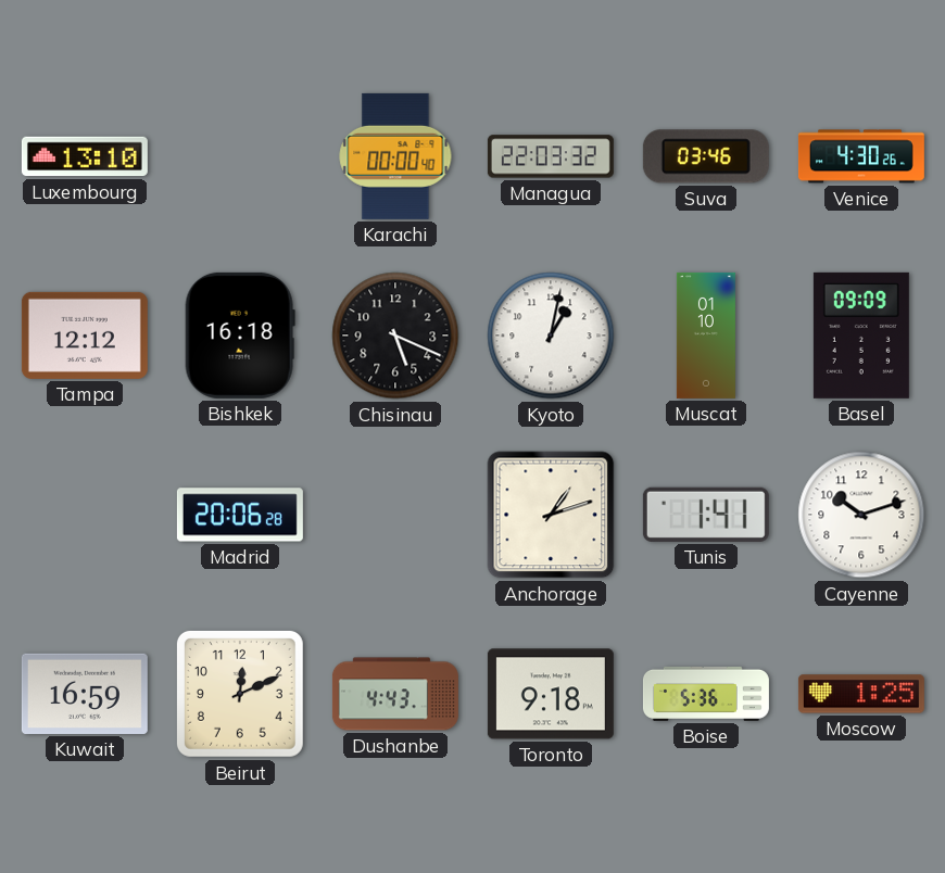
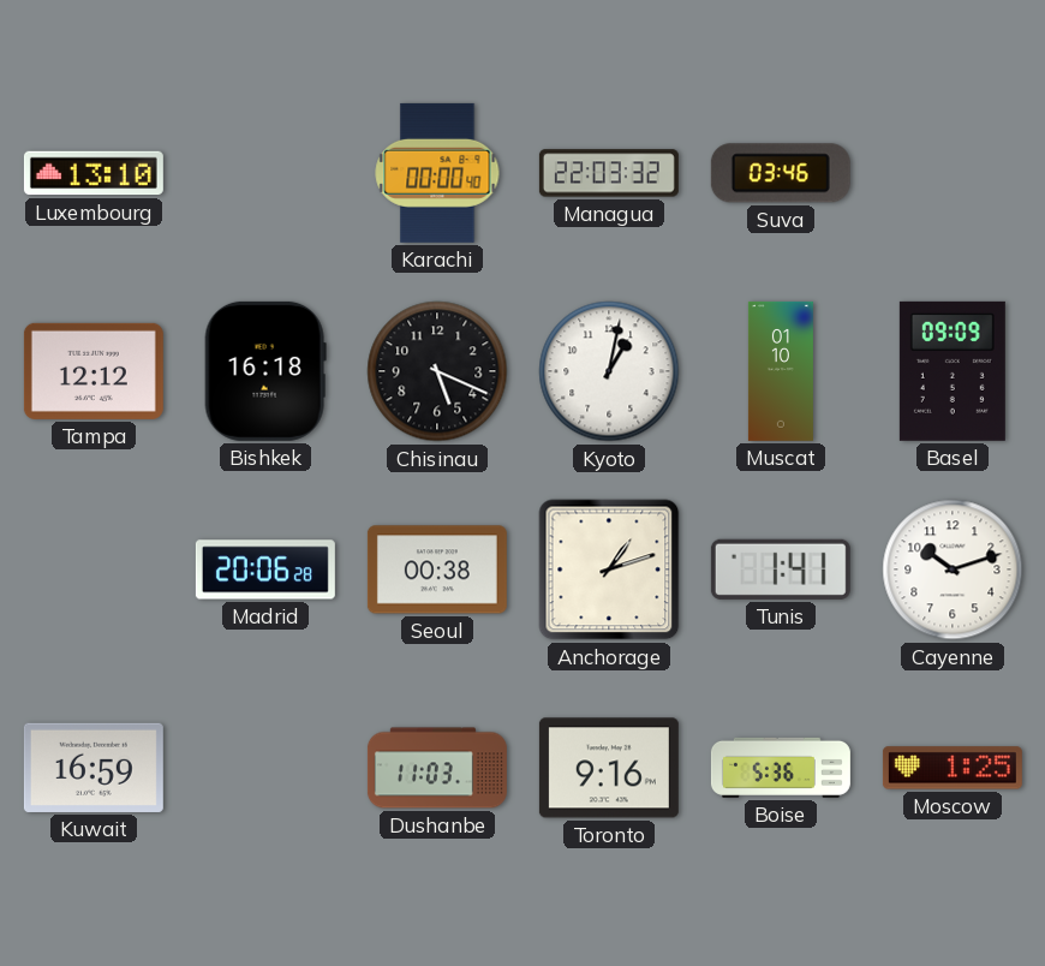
Venice: 4:30 -> none
Seoul: none -> 00:38
Beirut: 12:11 -> none
Dushanbe: 4:43 -> 11:03
Toronto: 9:18 -> 9:16
